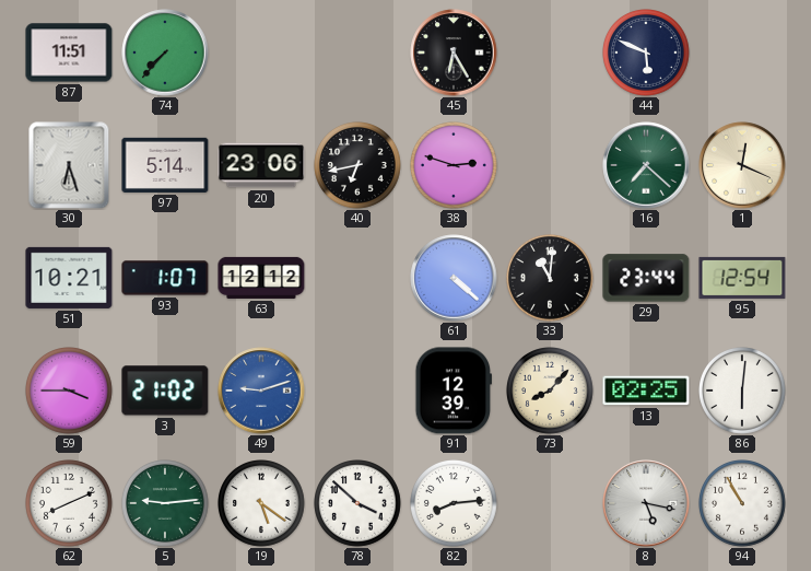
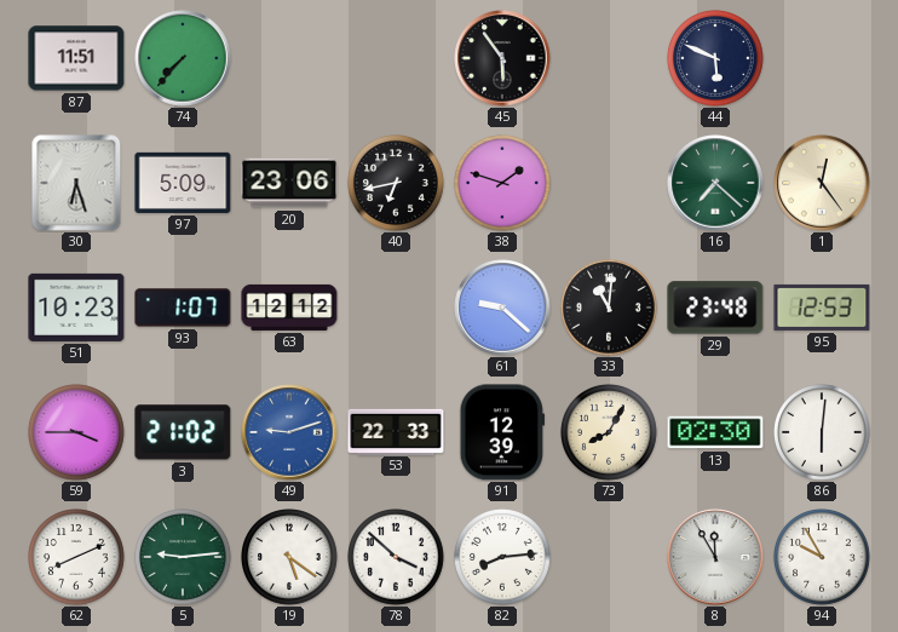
45: 6:25 -> 5:54
97: 5:14 -> 5:09
38: 2:48 -> 1:48
1: 12:19 -> 12:24
51: 10:21 -> 10:23
61: 4:22 -> 9:22
29: 23:44 -> 23:48
95: 12:54 -> 12:53
53: none -> 22:33
73: 8:07 -> 8:05
13: 02:25 -> 02:30
8: 5:17 -> 11:55
94: 10:55 -> 9:55
